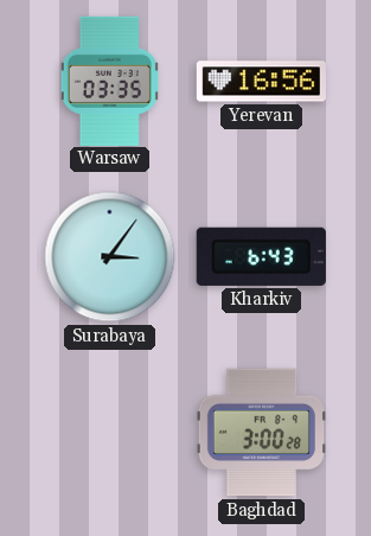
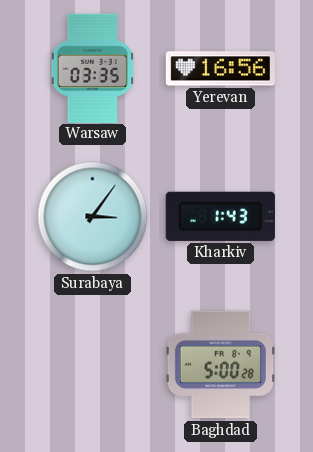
Kharkiv: 6:43 -> 1:43
Baghdad: 3:00 -> 5:00
